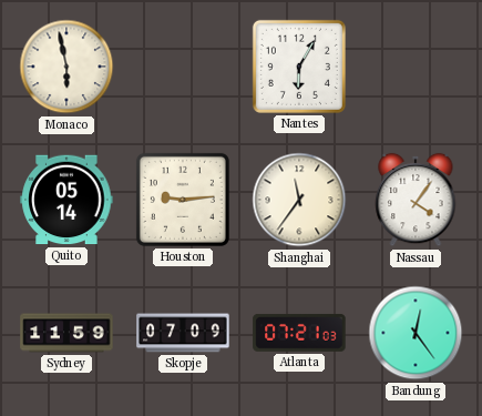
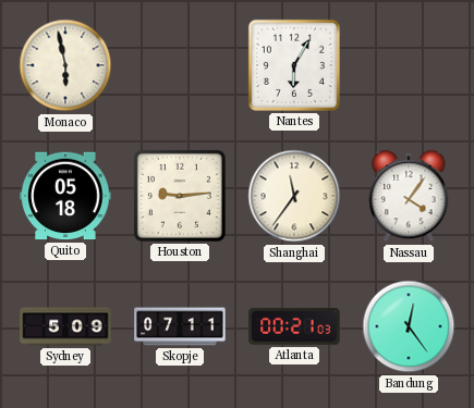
Quito: 05:14 -> 05:18
Sydney: 11:59 -> 5:09
Skopje: 07:09 -> 07:11
Atlanta: 07:21 -> 00:21
